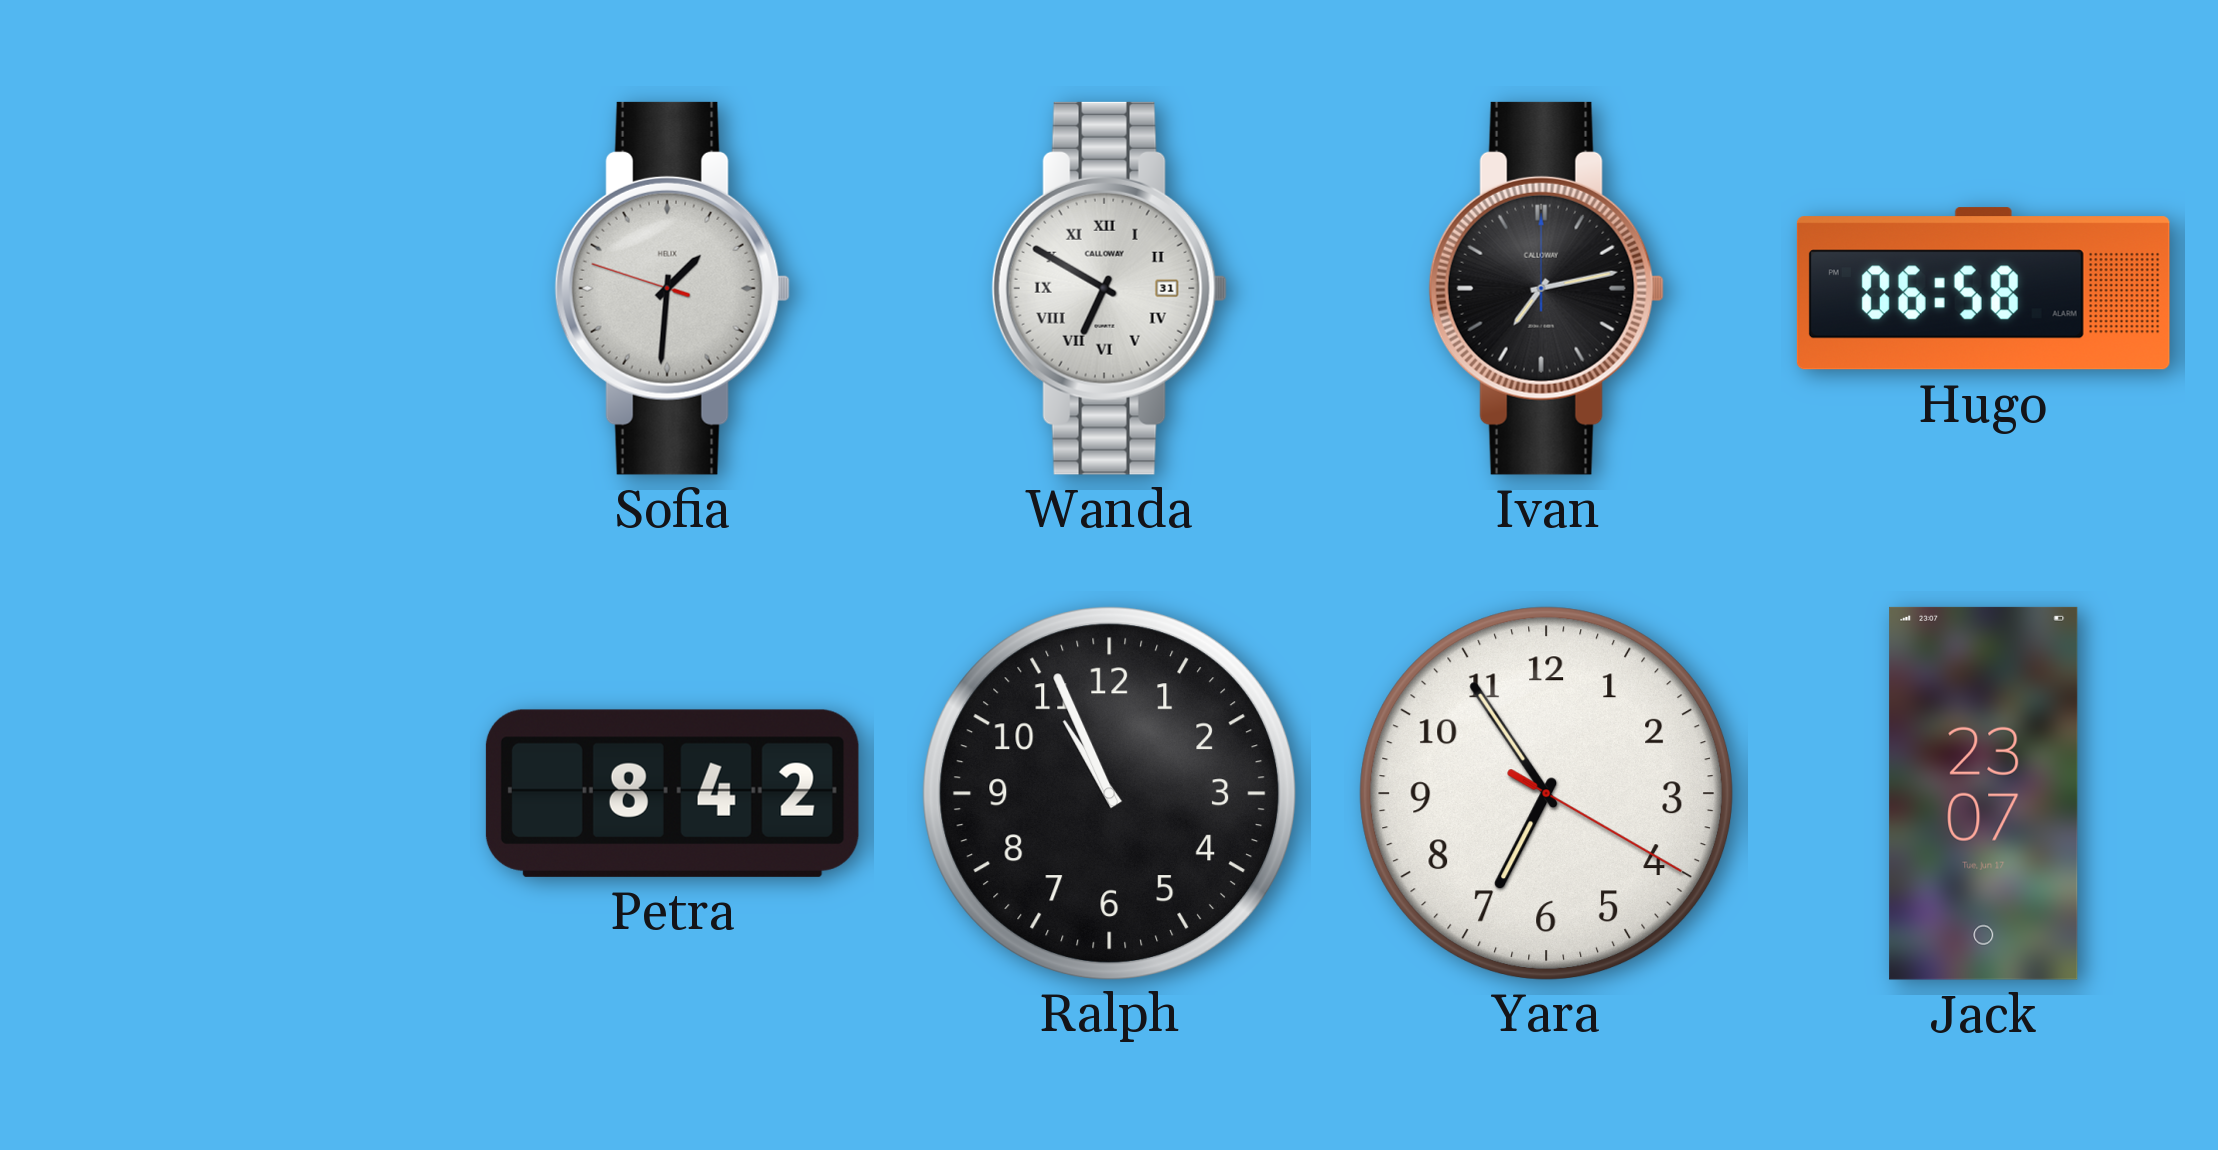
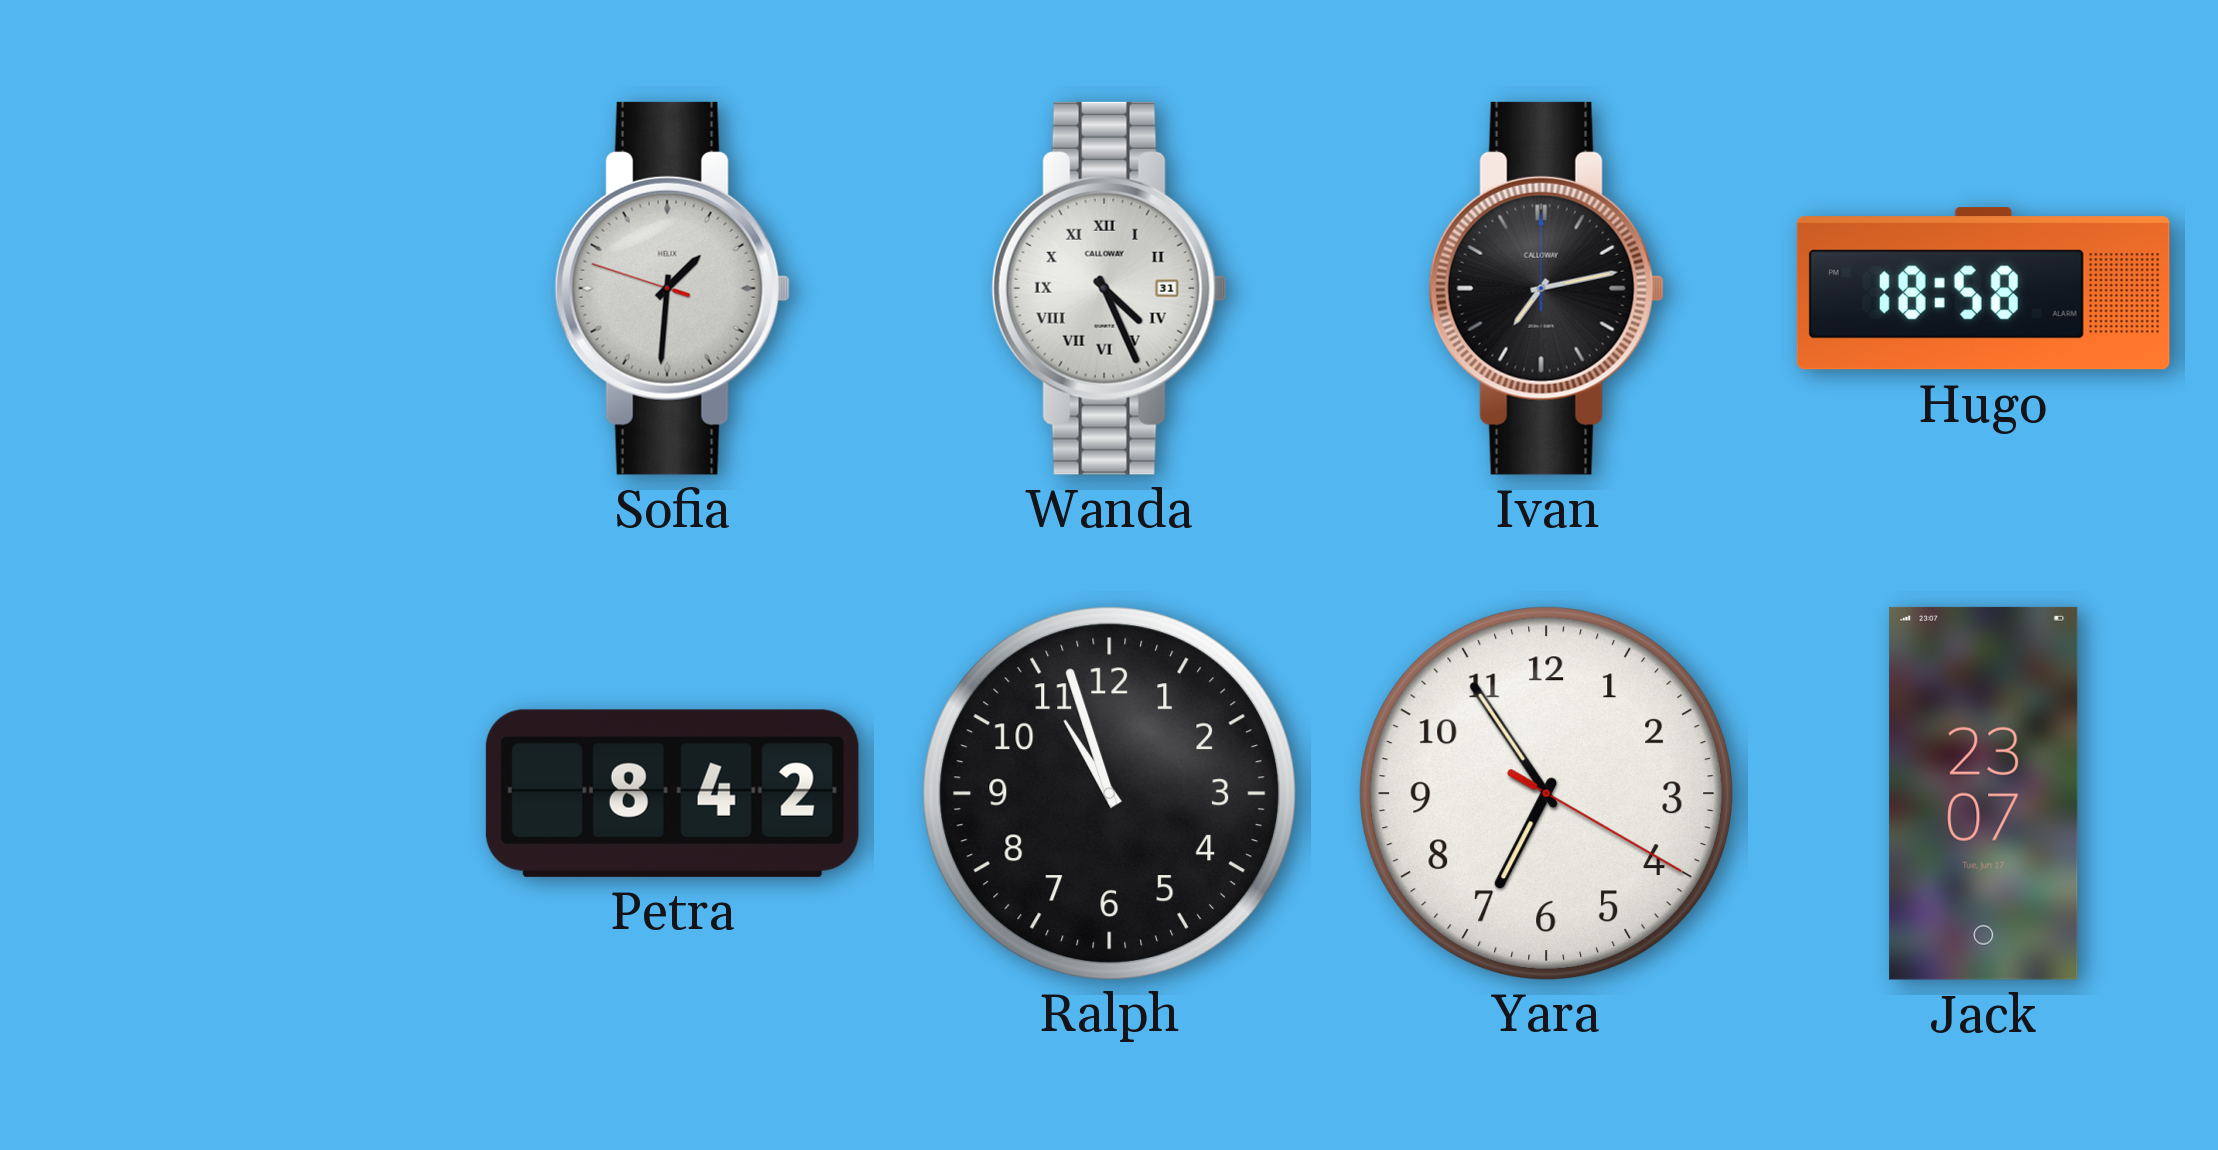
Wanda: 6:50 -> 4:26
Hugo: 06:58 -> 18:58
Ralph: 10:56 -> 10:57
